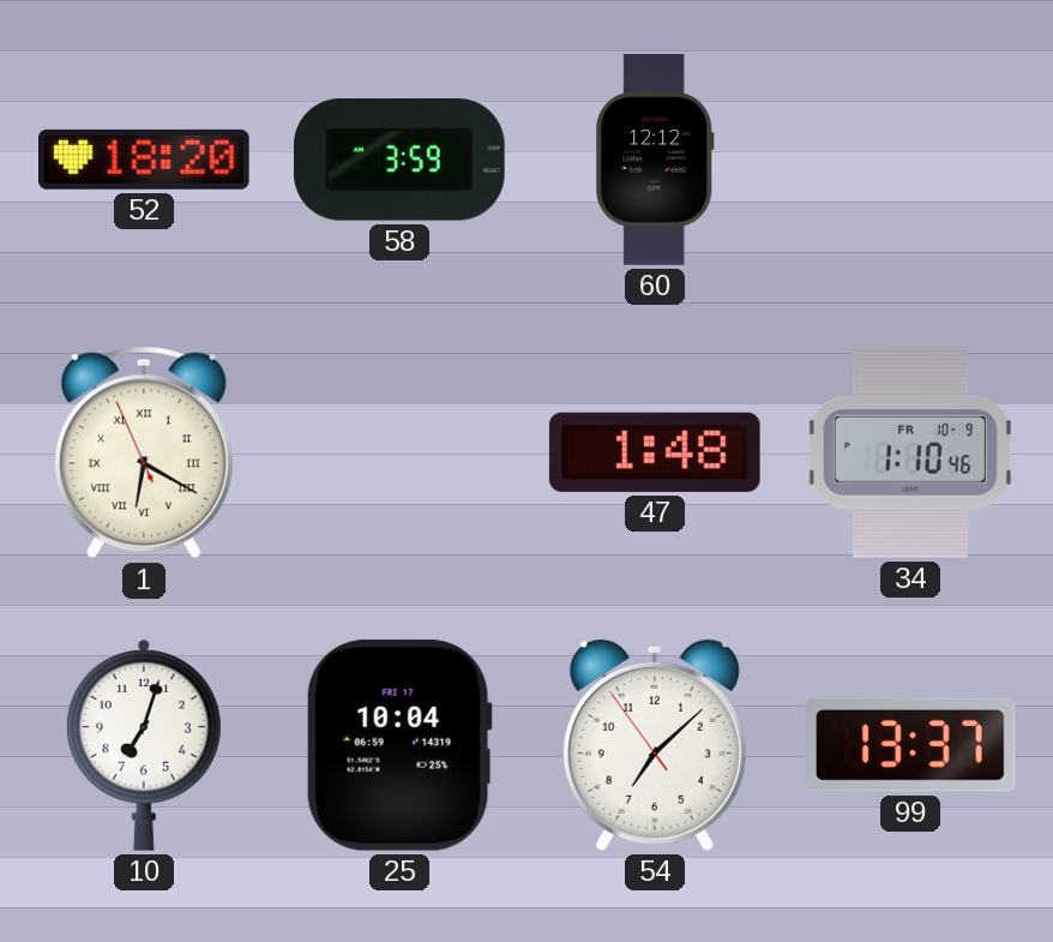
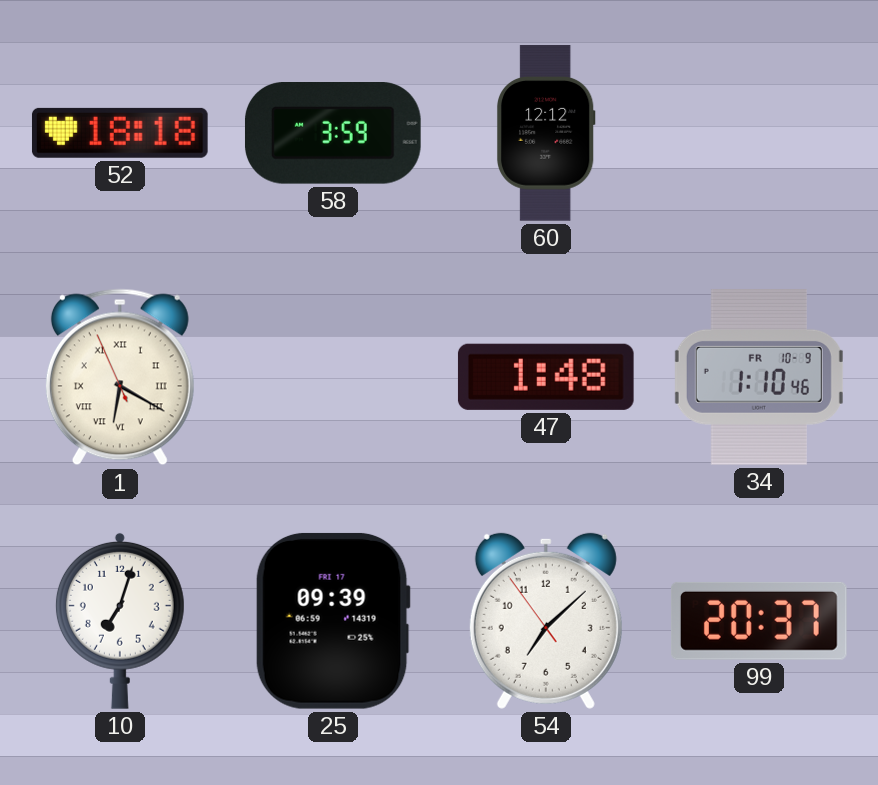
52: 18:20 -> 18:18
25: 10:04 -> 09:39
99: 13:37 -> 20:37
